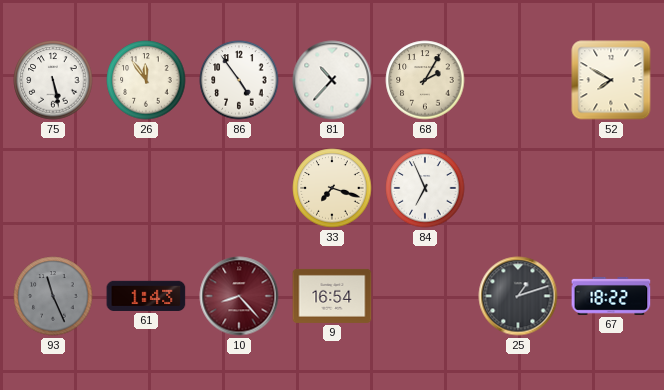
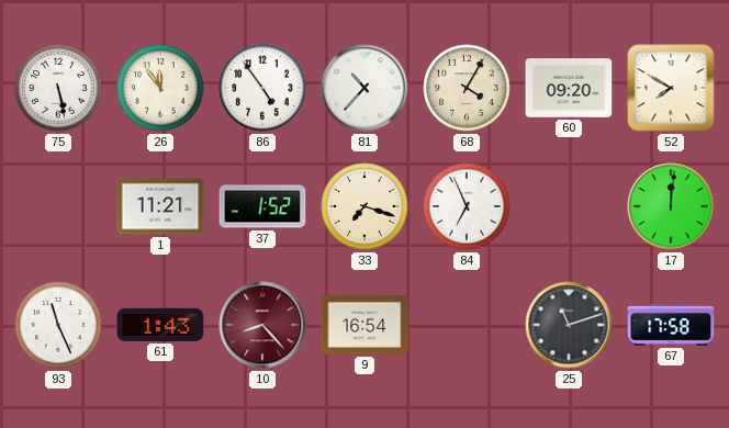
68: 2:05 -> 4:05
60: none -> 09:20
1: none -> 11:21
37: none -> 1:52
17: none -> 12:01
93 dial: grey -> white
25: 1:12 -> 11:12
67: 18:22 -> 17:58
